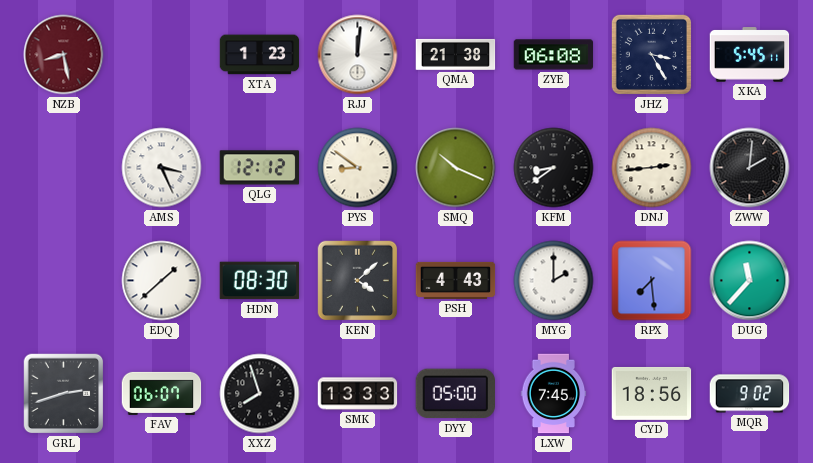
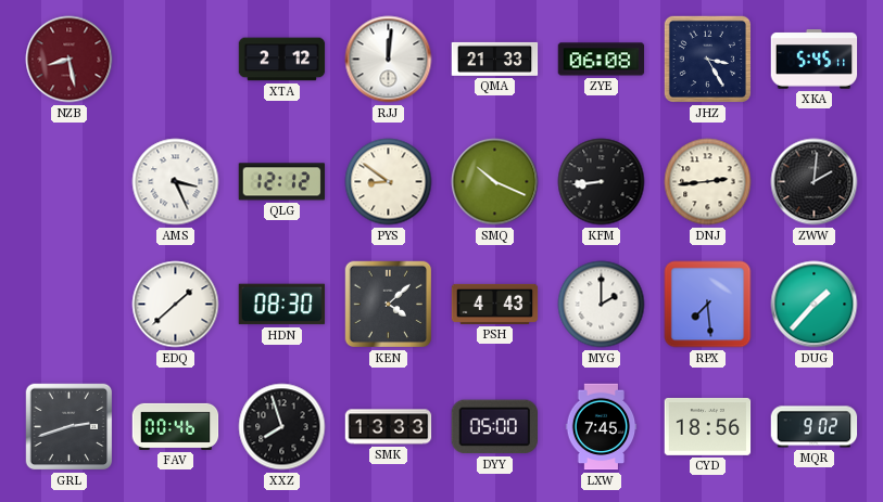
XTA: 1:23 -> 2:12
QMA: 21:38 -> 21:33
KFM: 8:39 -> 8:44
DUG: 11:37 -> 1:37
FAV: 06:07 -> 00:46
